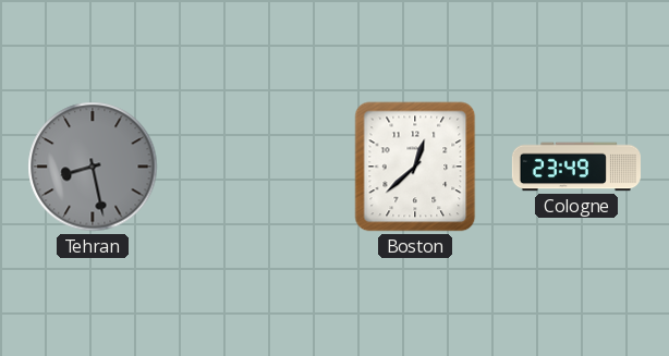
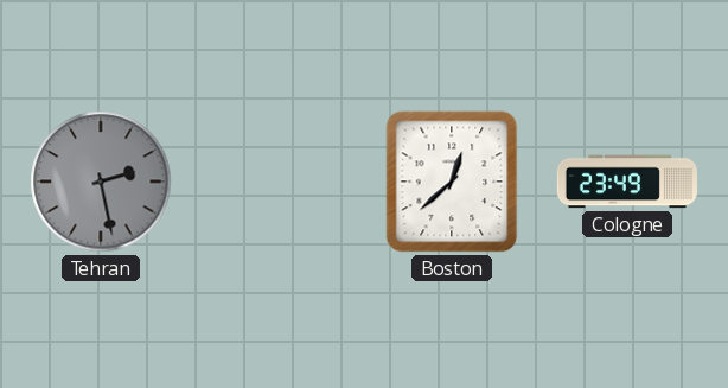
Tehran: 8:28 -> 2:28
